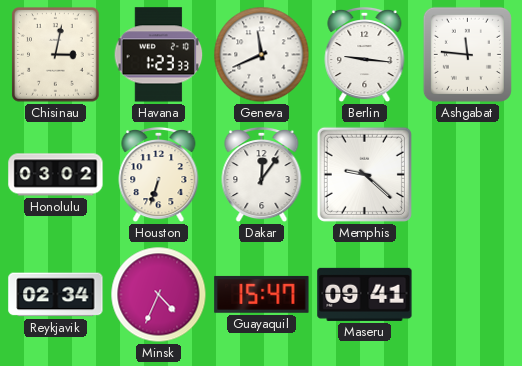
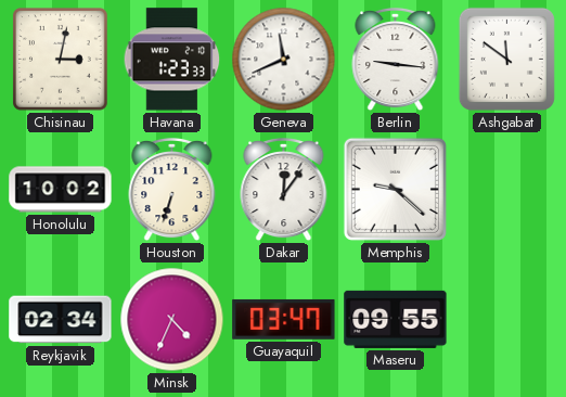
Ashgabat: 11:46 -> 11:51
Honolulu: 03:02 -> 10:02
Guayaquil: 15:47 -> 03:47
Maseru: 09:41 -> 09:55
